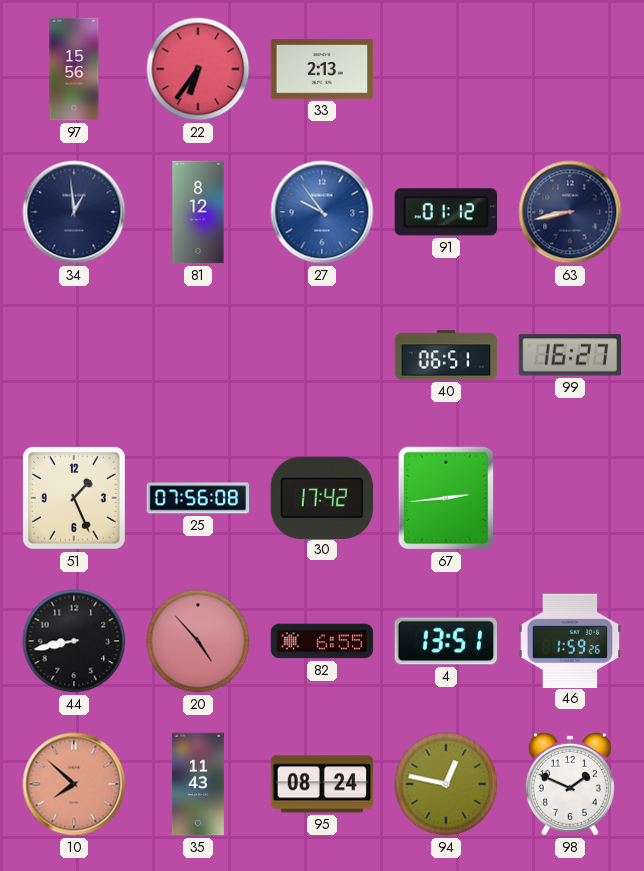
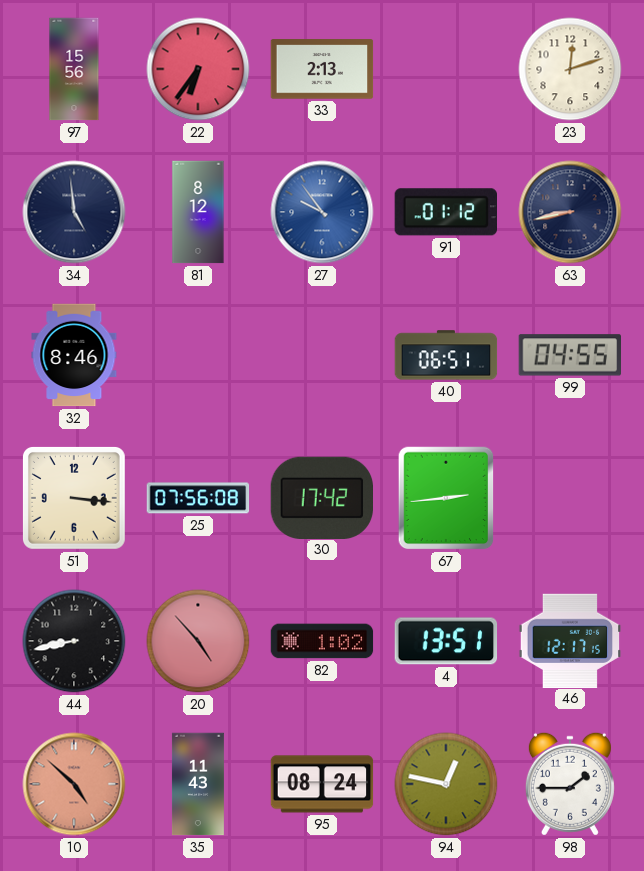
23: none -> 12:12
34: 12:59 -> 4:59
32: none -> 8:46
99: 16:27 -> 04:55
51: 1:26 -> 3:16
82: 6:55 -> 1:02
46: 1:59 -> 12:17
10: 7:52 -> 4:52
98: 1:49 -> 1:45
